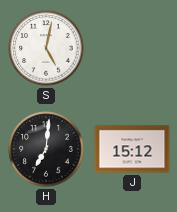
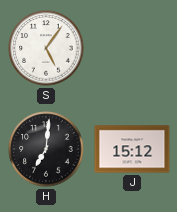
S: 5:02 -> 5:06
